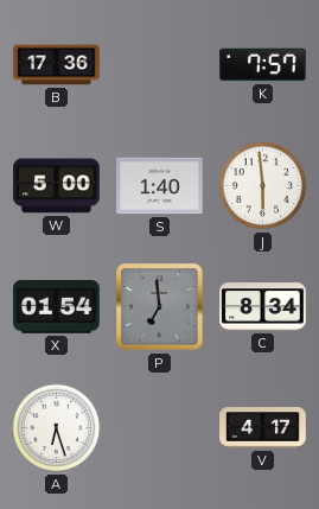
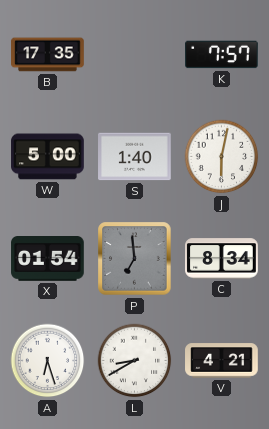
B: 17:36 -> 17:35
J: 5:59 -> 6:02
L: none -> 8:40
V: 4:17 -> 4:21
